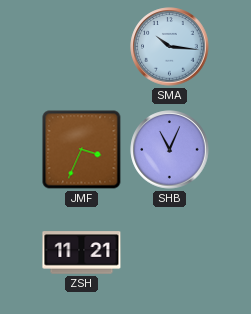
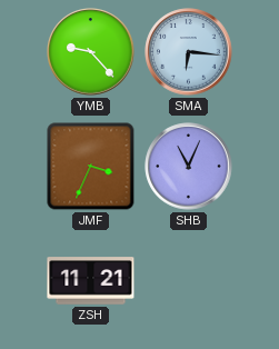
YMB: none -> 9:23
SMA: 10:16 -> 6:16
